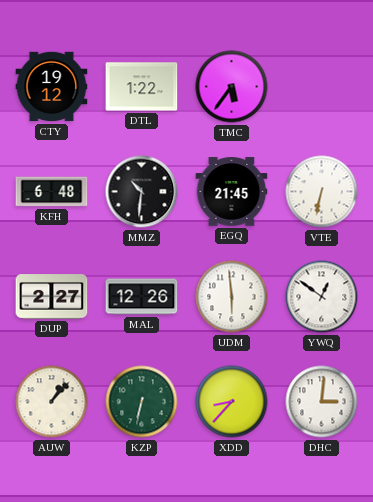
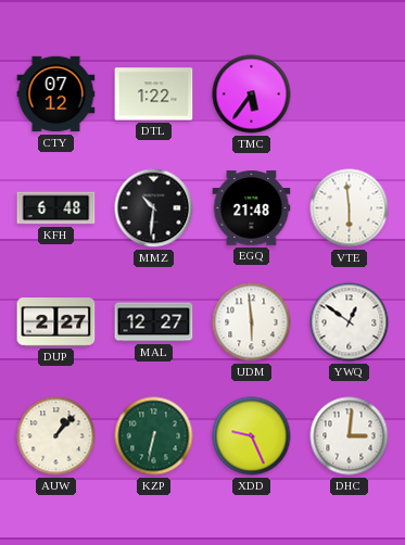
CTY: 19:12 -> 07:12
EGQ: 21:45 -> 21:48
VTE: 6:32 -> 5:59
MAL: 12:26 -> 12:27
XDD: 8:37 -> 9:26
